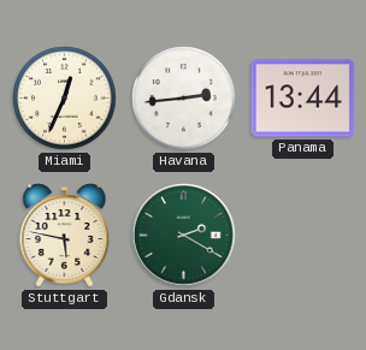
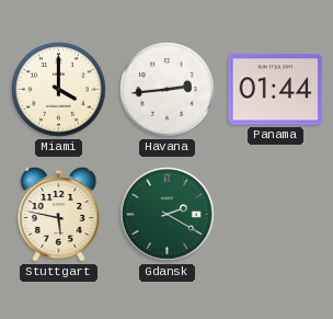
Miami: 12:34 -> 4:00
Panama: 13:44 -> 01:44
